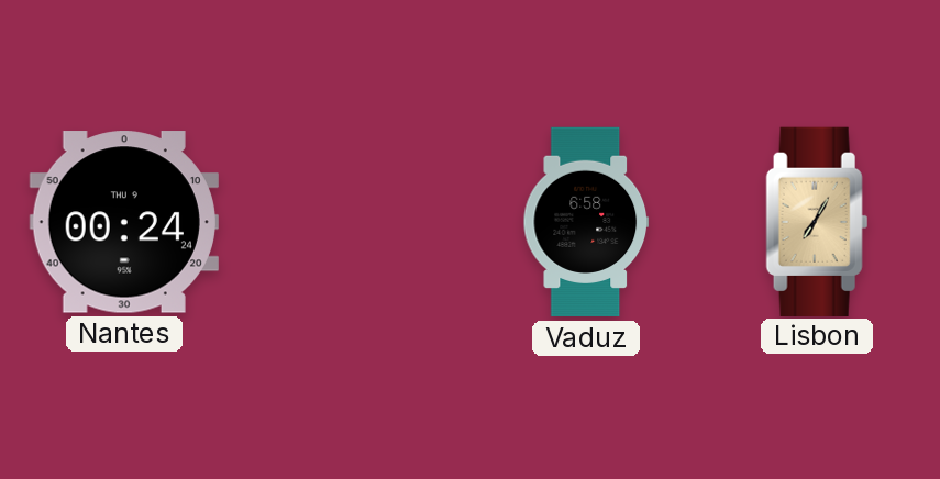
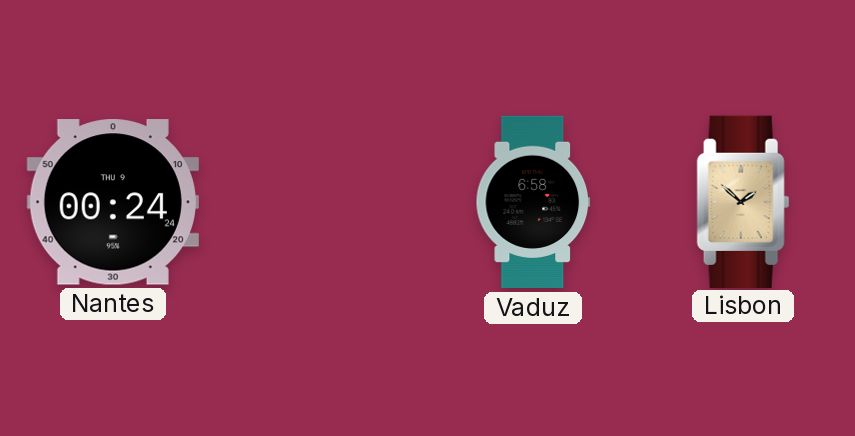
Lisbon: 7:05 -> 1:52
